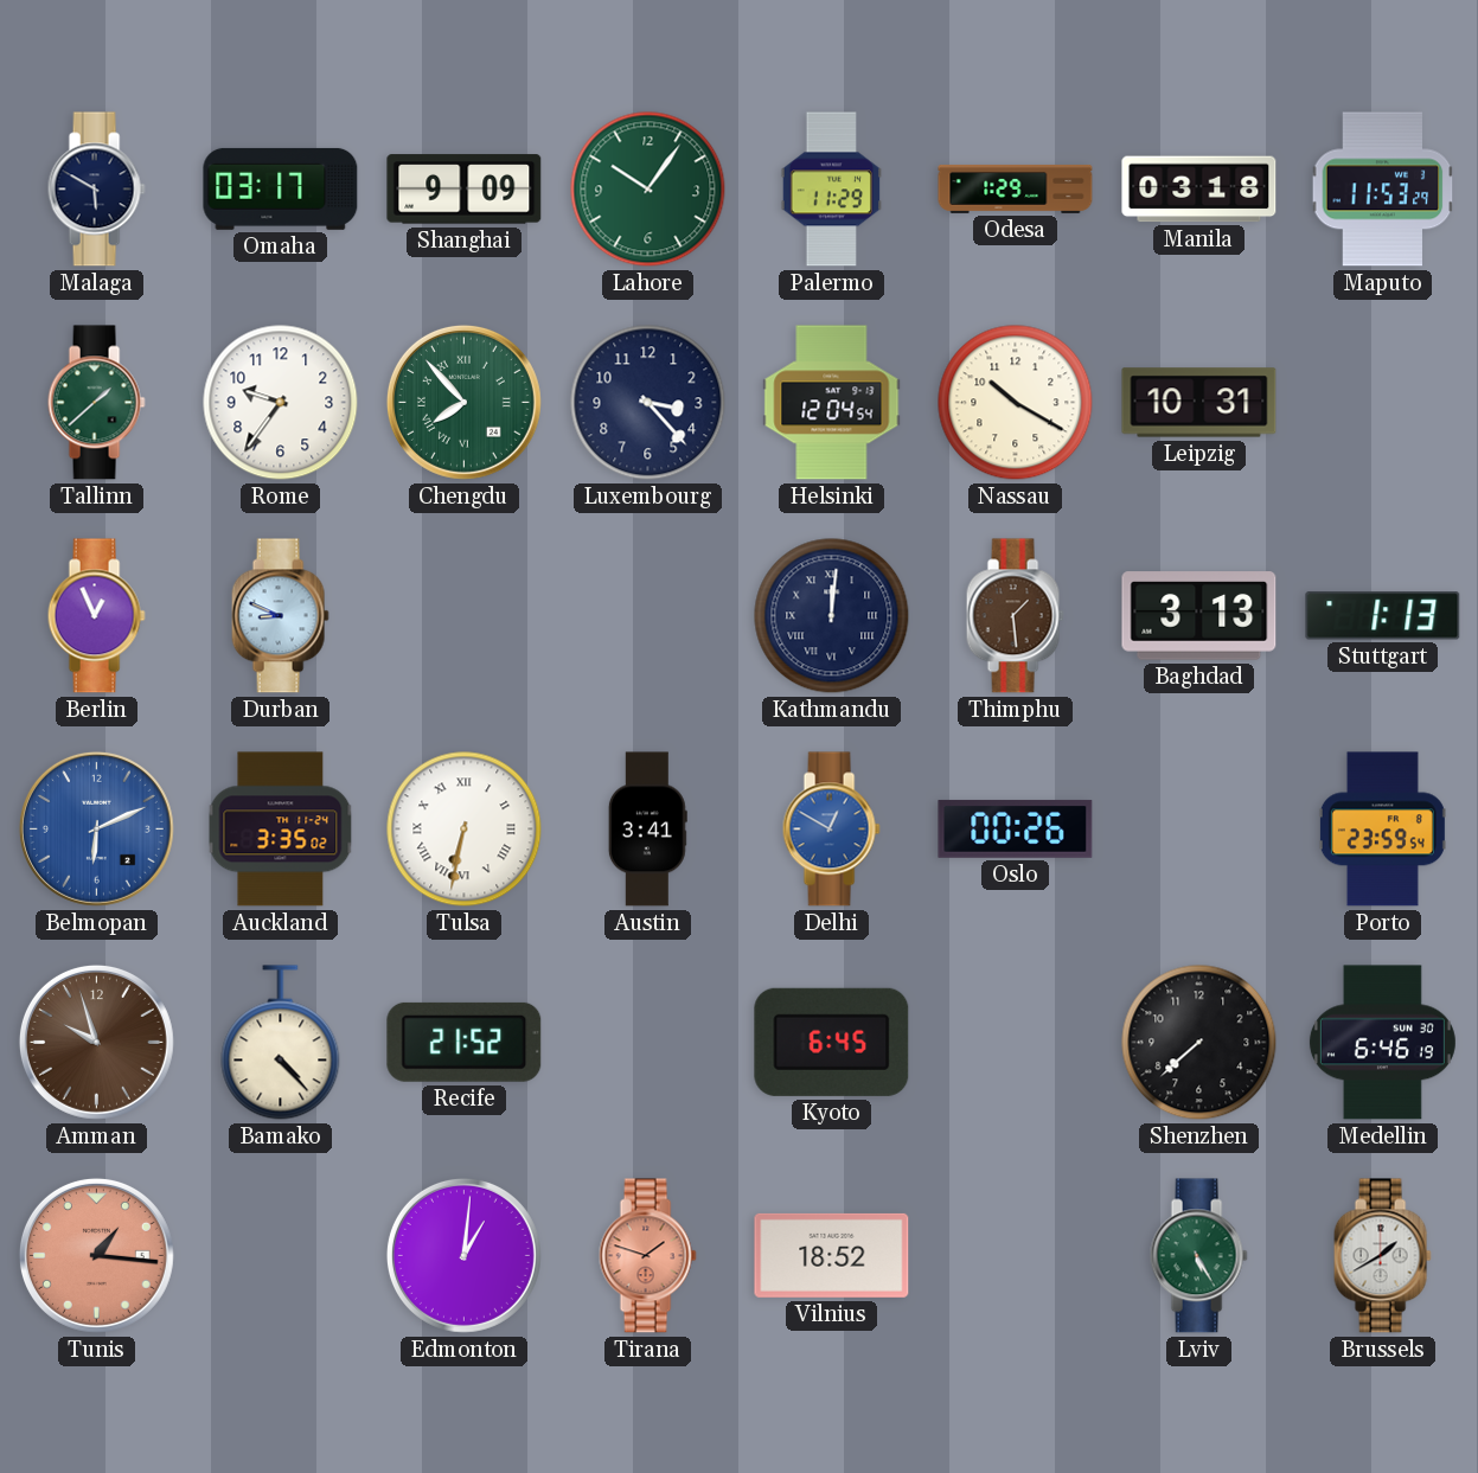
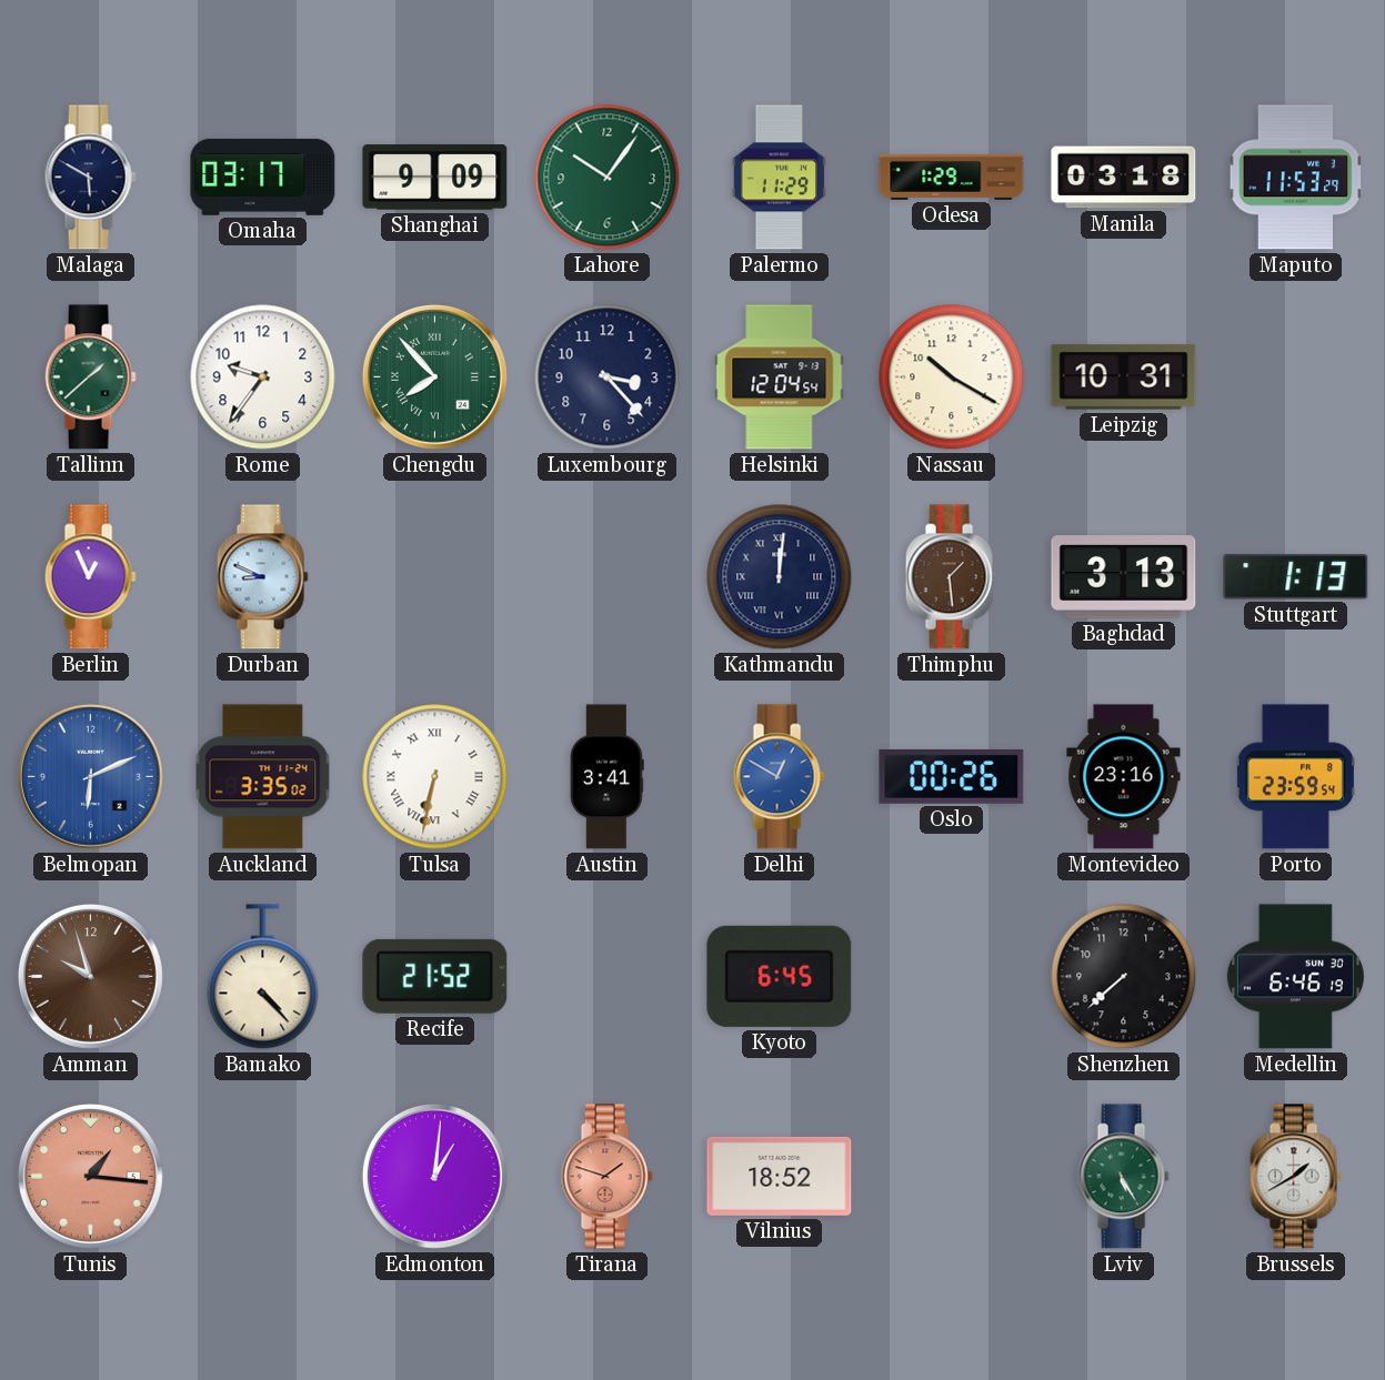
Montevideo: none -> 23:16
